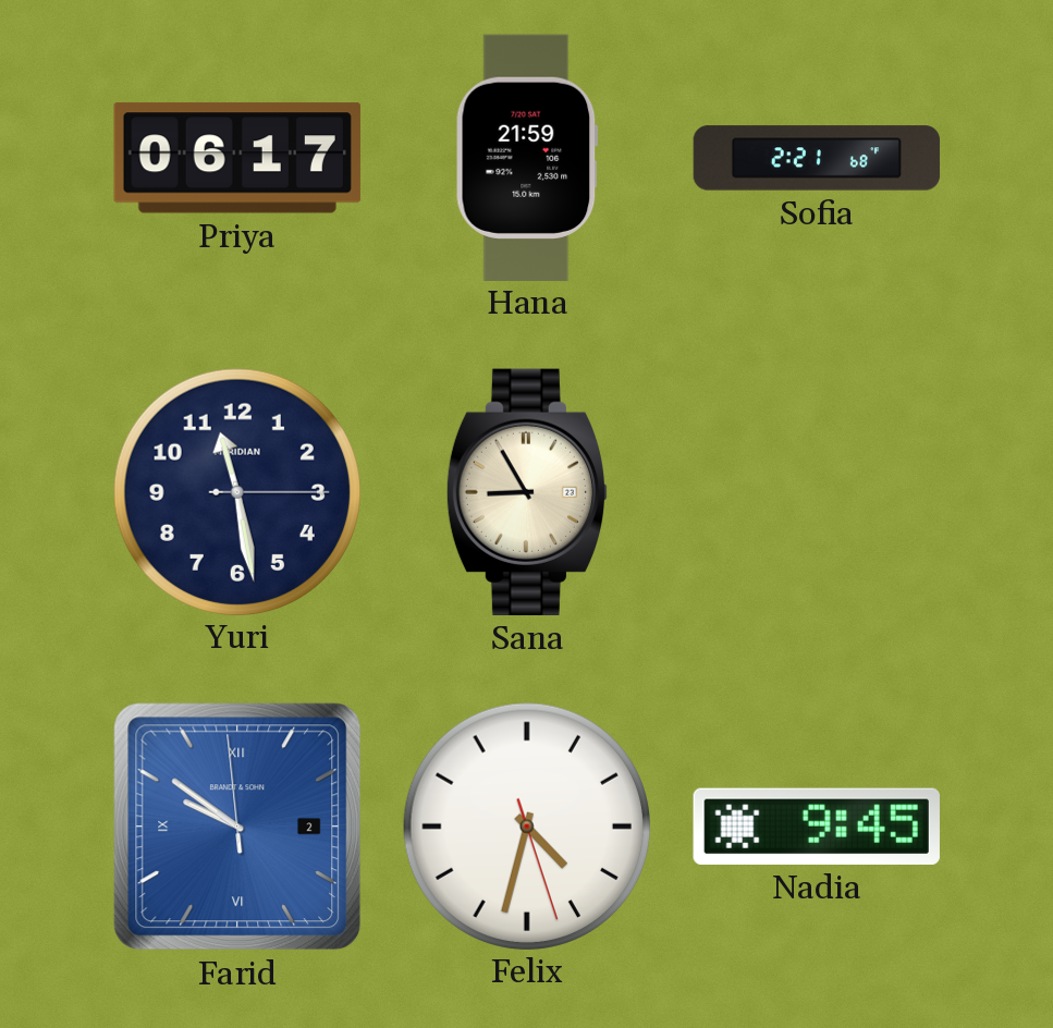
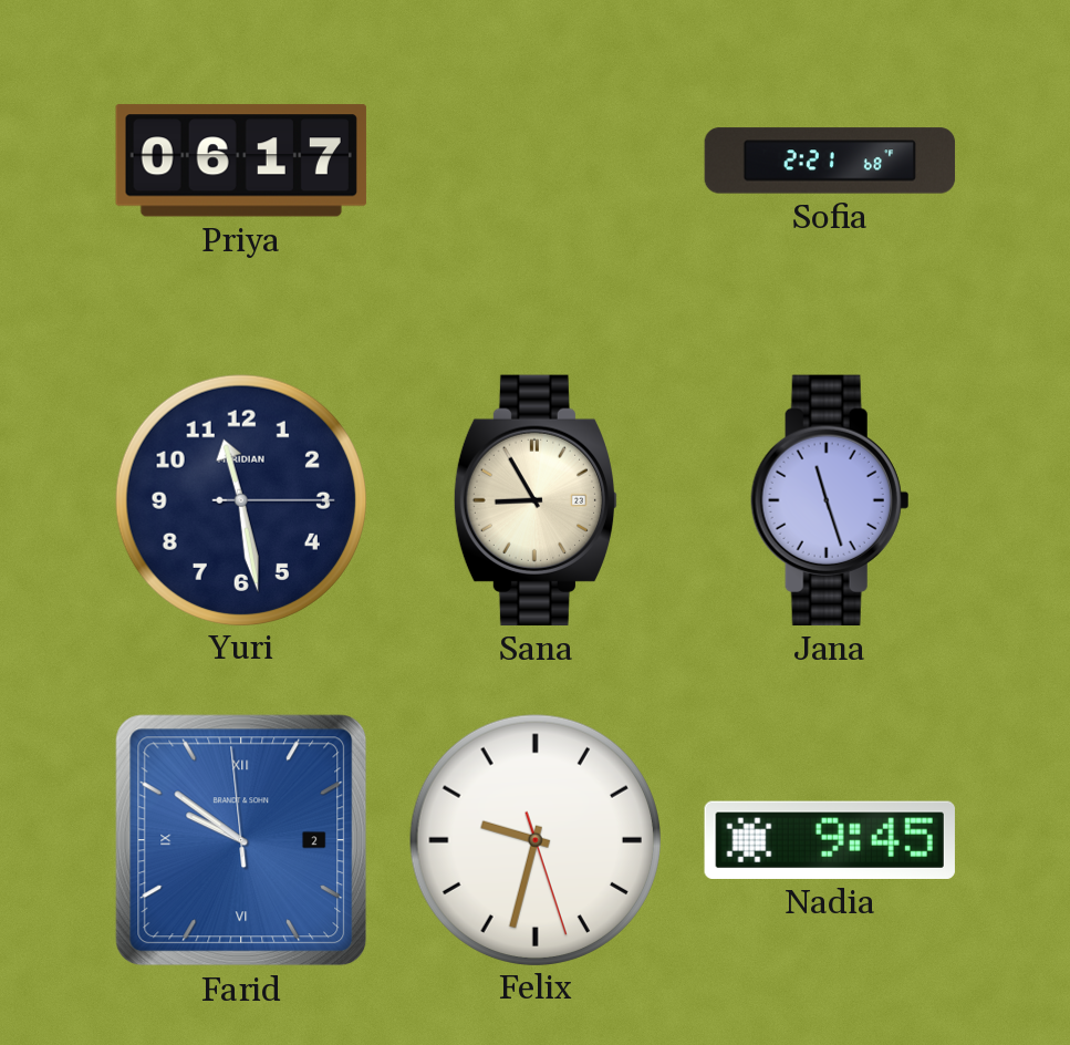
Hana: 21:59 -> none
Jana: none -> 11:27
Felix: 4:32 -> 9:32
